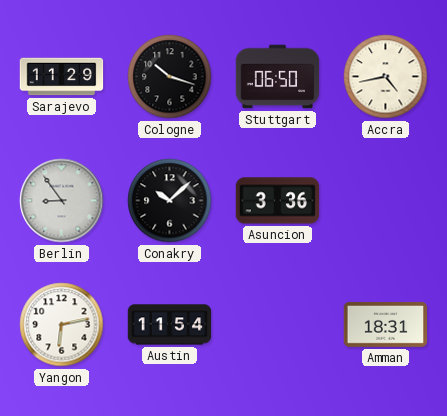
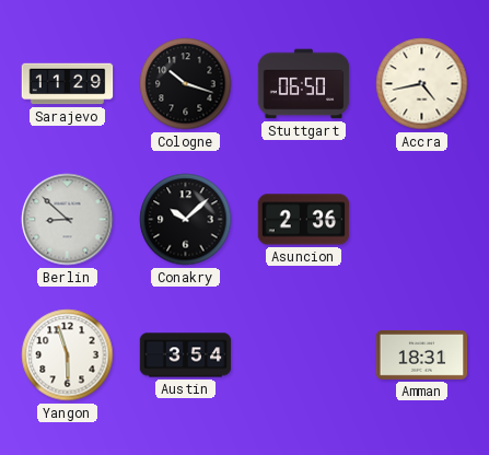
Berlin: 8:54 -> 8:52
Asuncion: 3:36 -> 2:36
Yangon: 6:13 -> 5:57
Austin: 11:54 -> 3:54
